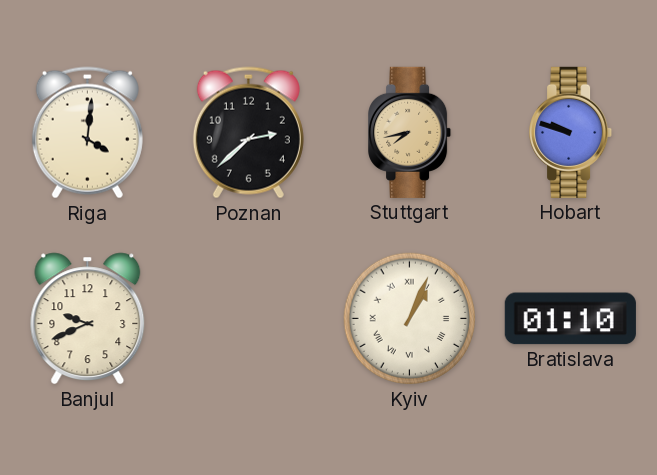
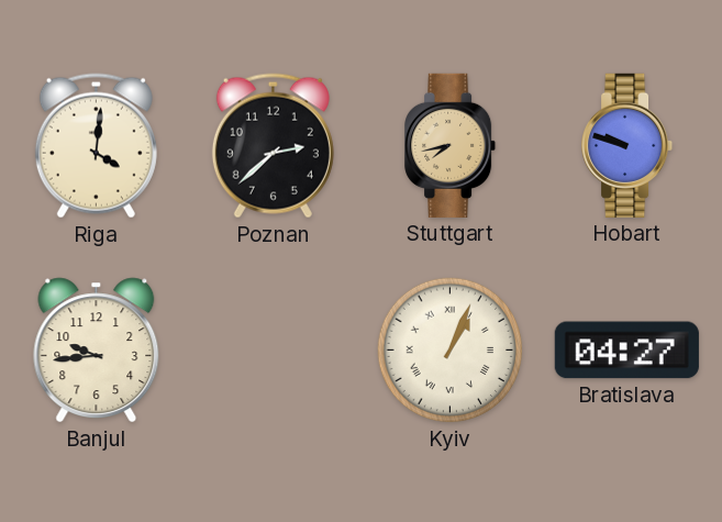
Banjul: 9:41 -> 9:44
Bratislava: 01:10 -> 04:27
